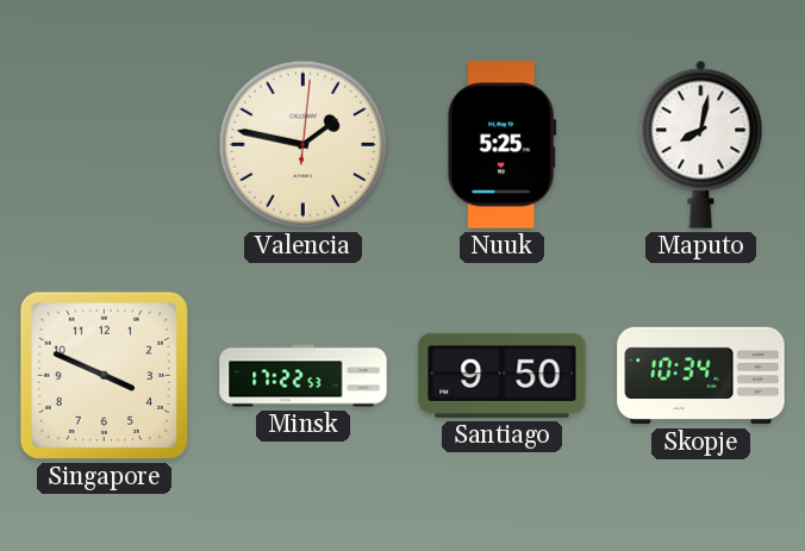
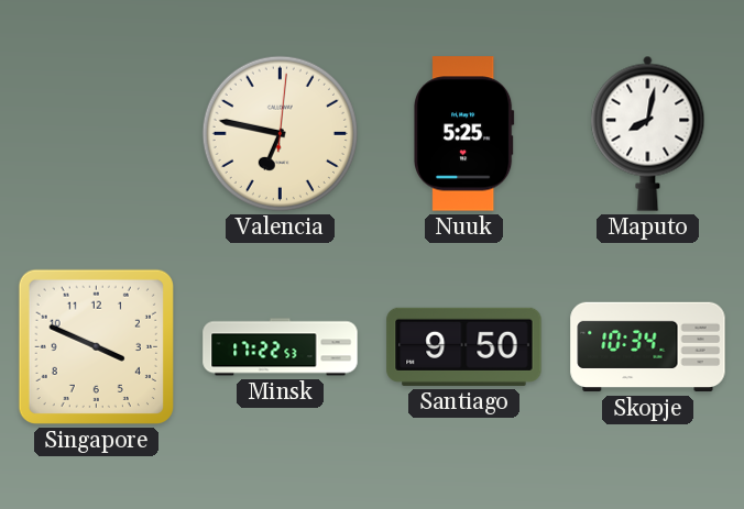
Valencia: 1:47 -> 6:47
